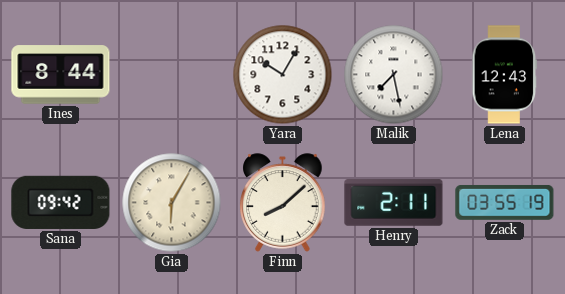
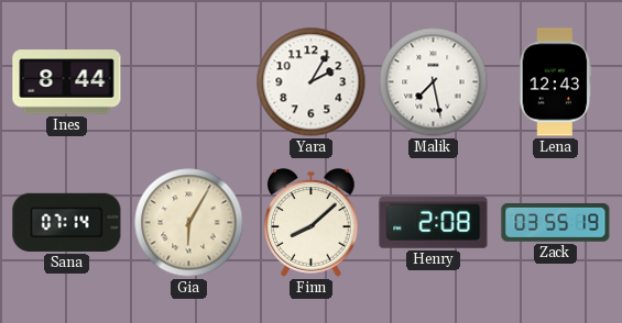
Yara: 10:05 -> 2:05
Sana: 09:42 -> 07:14
Henry: 2:11 -> 2:08
